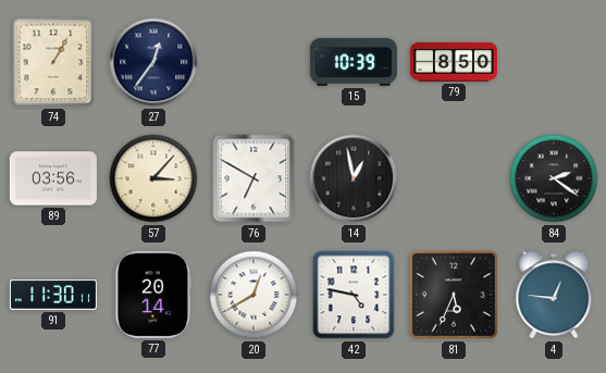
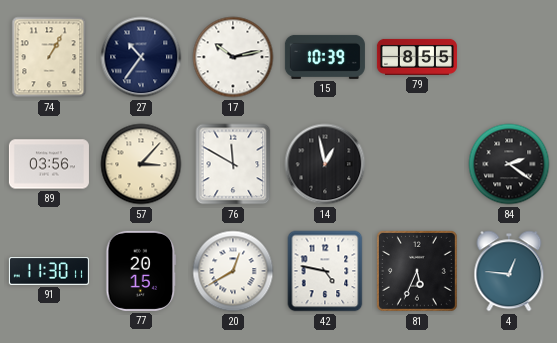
27: 12:36 -> 10:36
17: none -> 10:13
79: 8:50 -> 8:55
76: 6:50 -> 11:50
77: 20:14 -> 20:15
